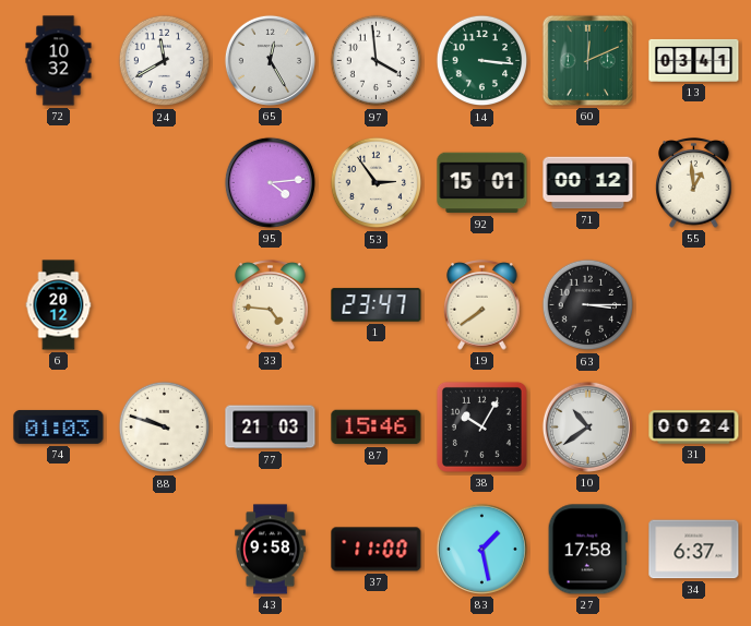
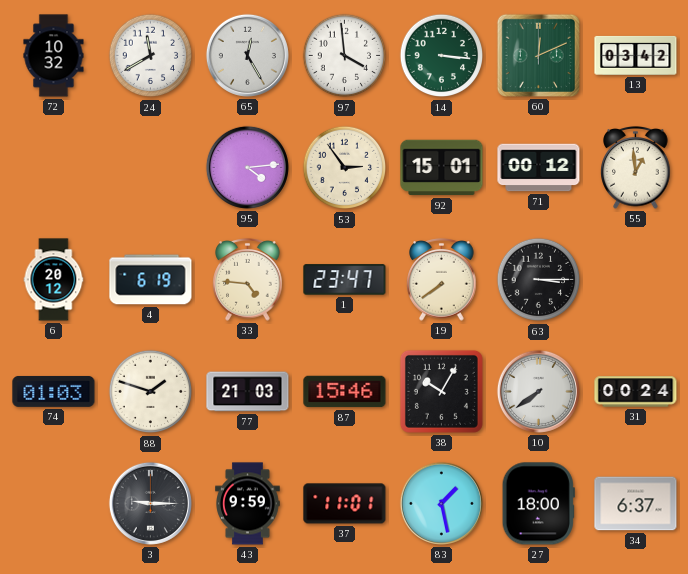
13: 03:41 -> 03:42
4: none -> 6:19
88: 9:48 -> 1:48
10: 10:39 -> 7:39
3: none -> 9:15
43: 9:58 -> 9:59
37: 11:00 -> 11:01
27: 17:58 -> 18:00
